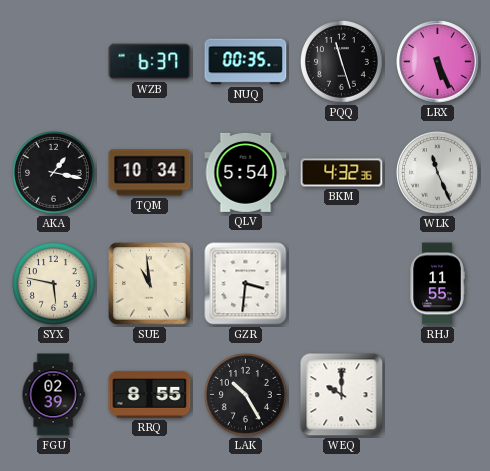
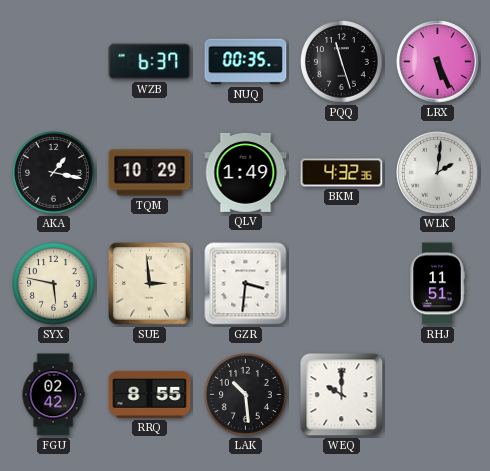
TQM: 10:34 -> 10:29
QLV: 5:54 -> 1:49
WLK: 11:26 -> 2:01
SUE: 10:59 -> 2:59
RHJ: 11:55 -> 11:51
FGU: 02:39 -> 02:42
LAK: 10:25 -> 10:29
